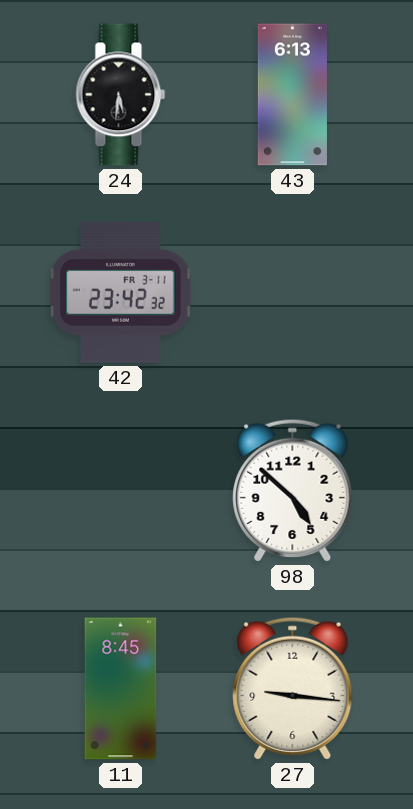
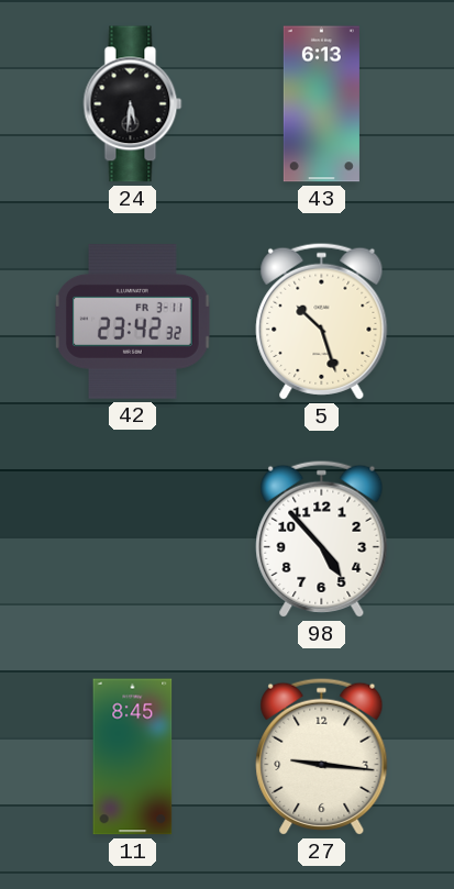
5: none -> 10:27
98: 4:52 -> 4:53
